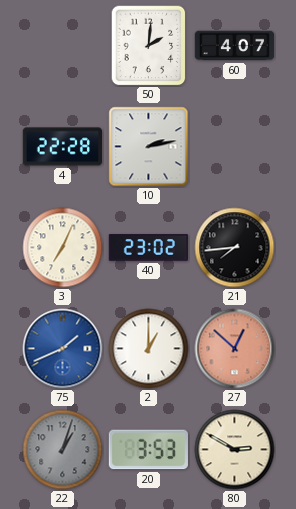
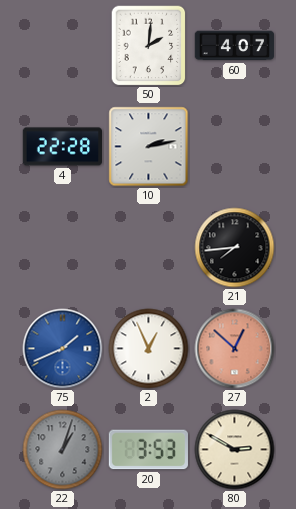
3: 7:04 -> none
40: 23:02 -> none
2: 1:00 -> 12:56
